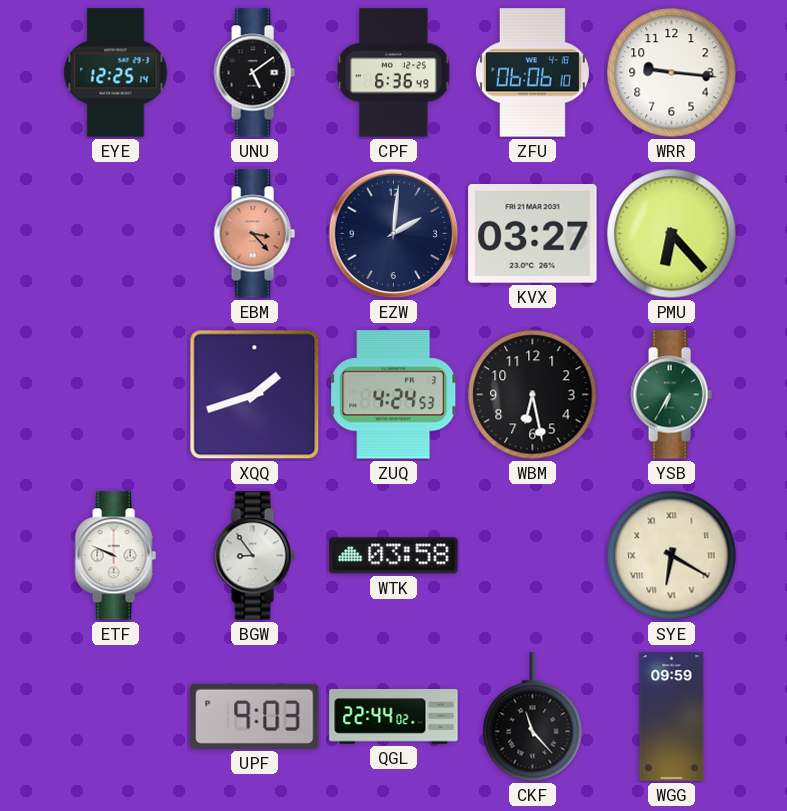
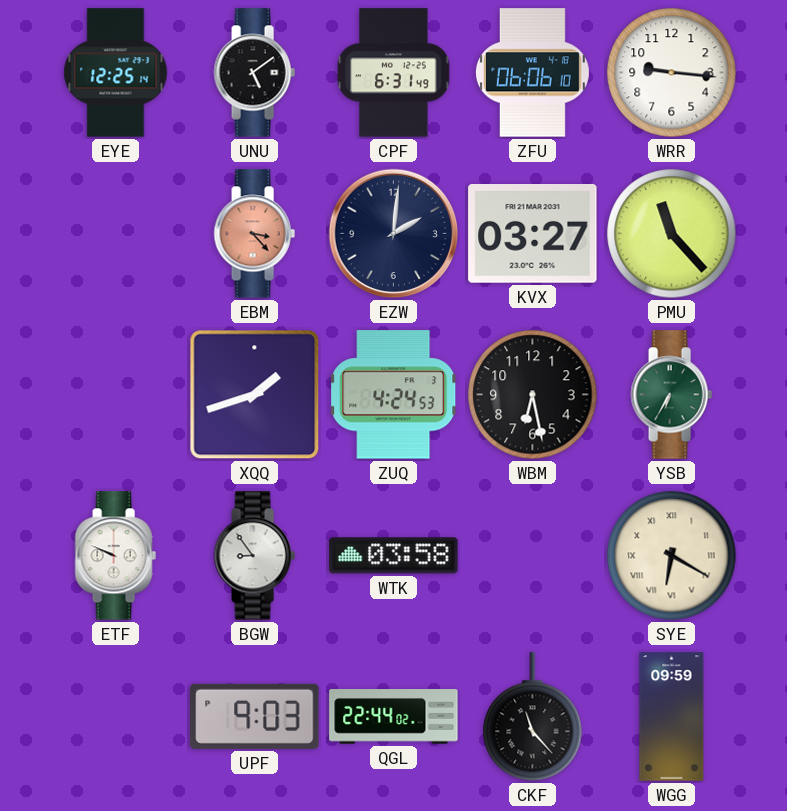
CPF: 6:36 -> 6:31
PMU: 6:23 -> 11:23
